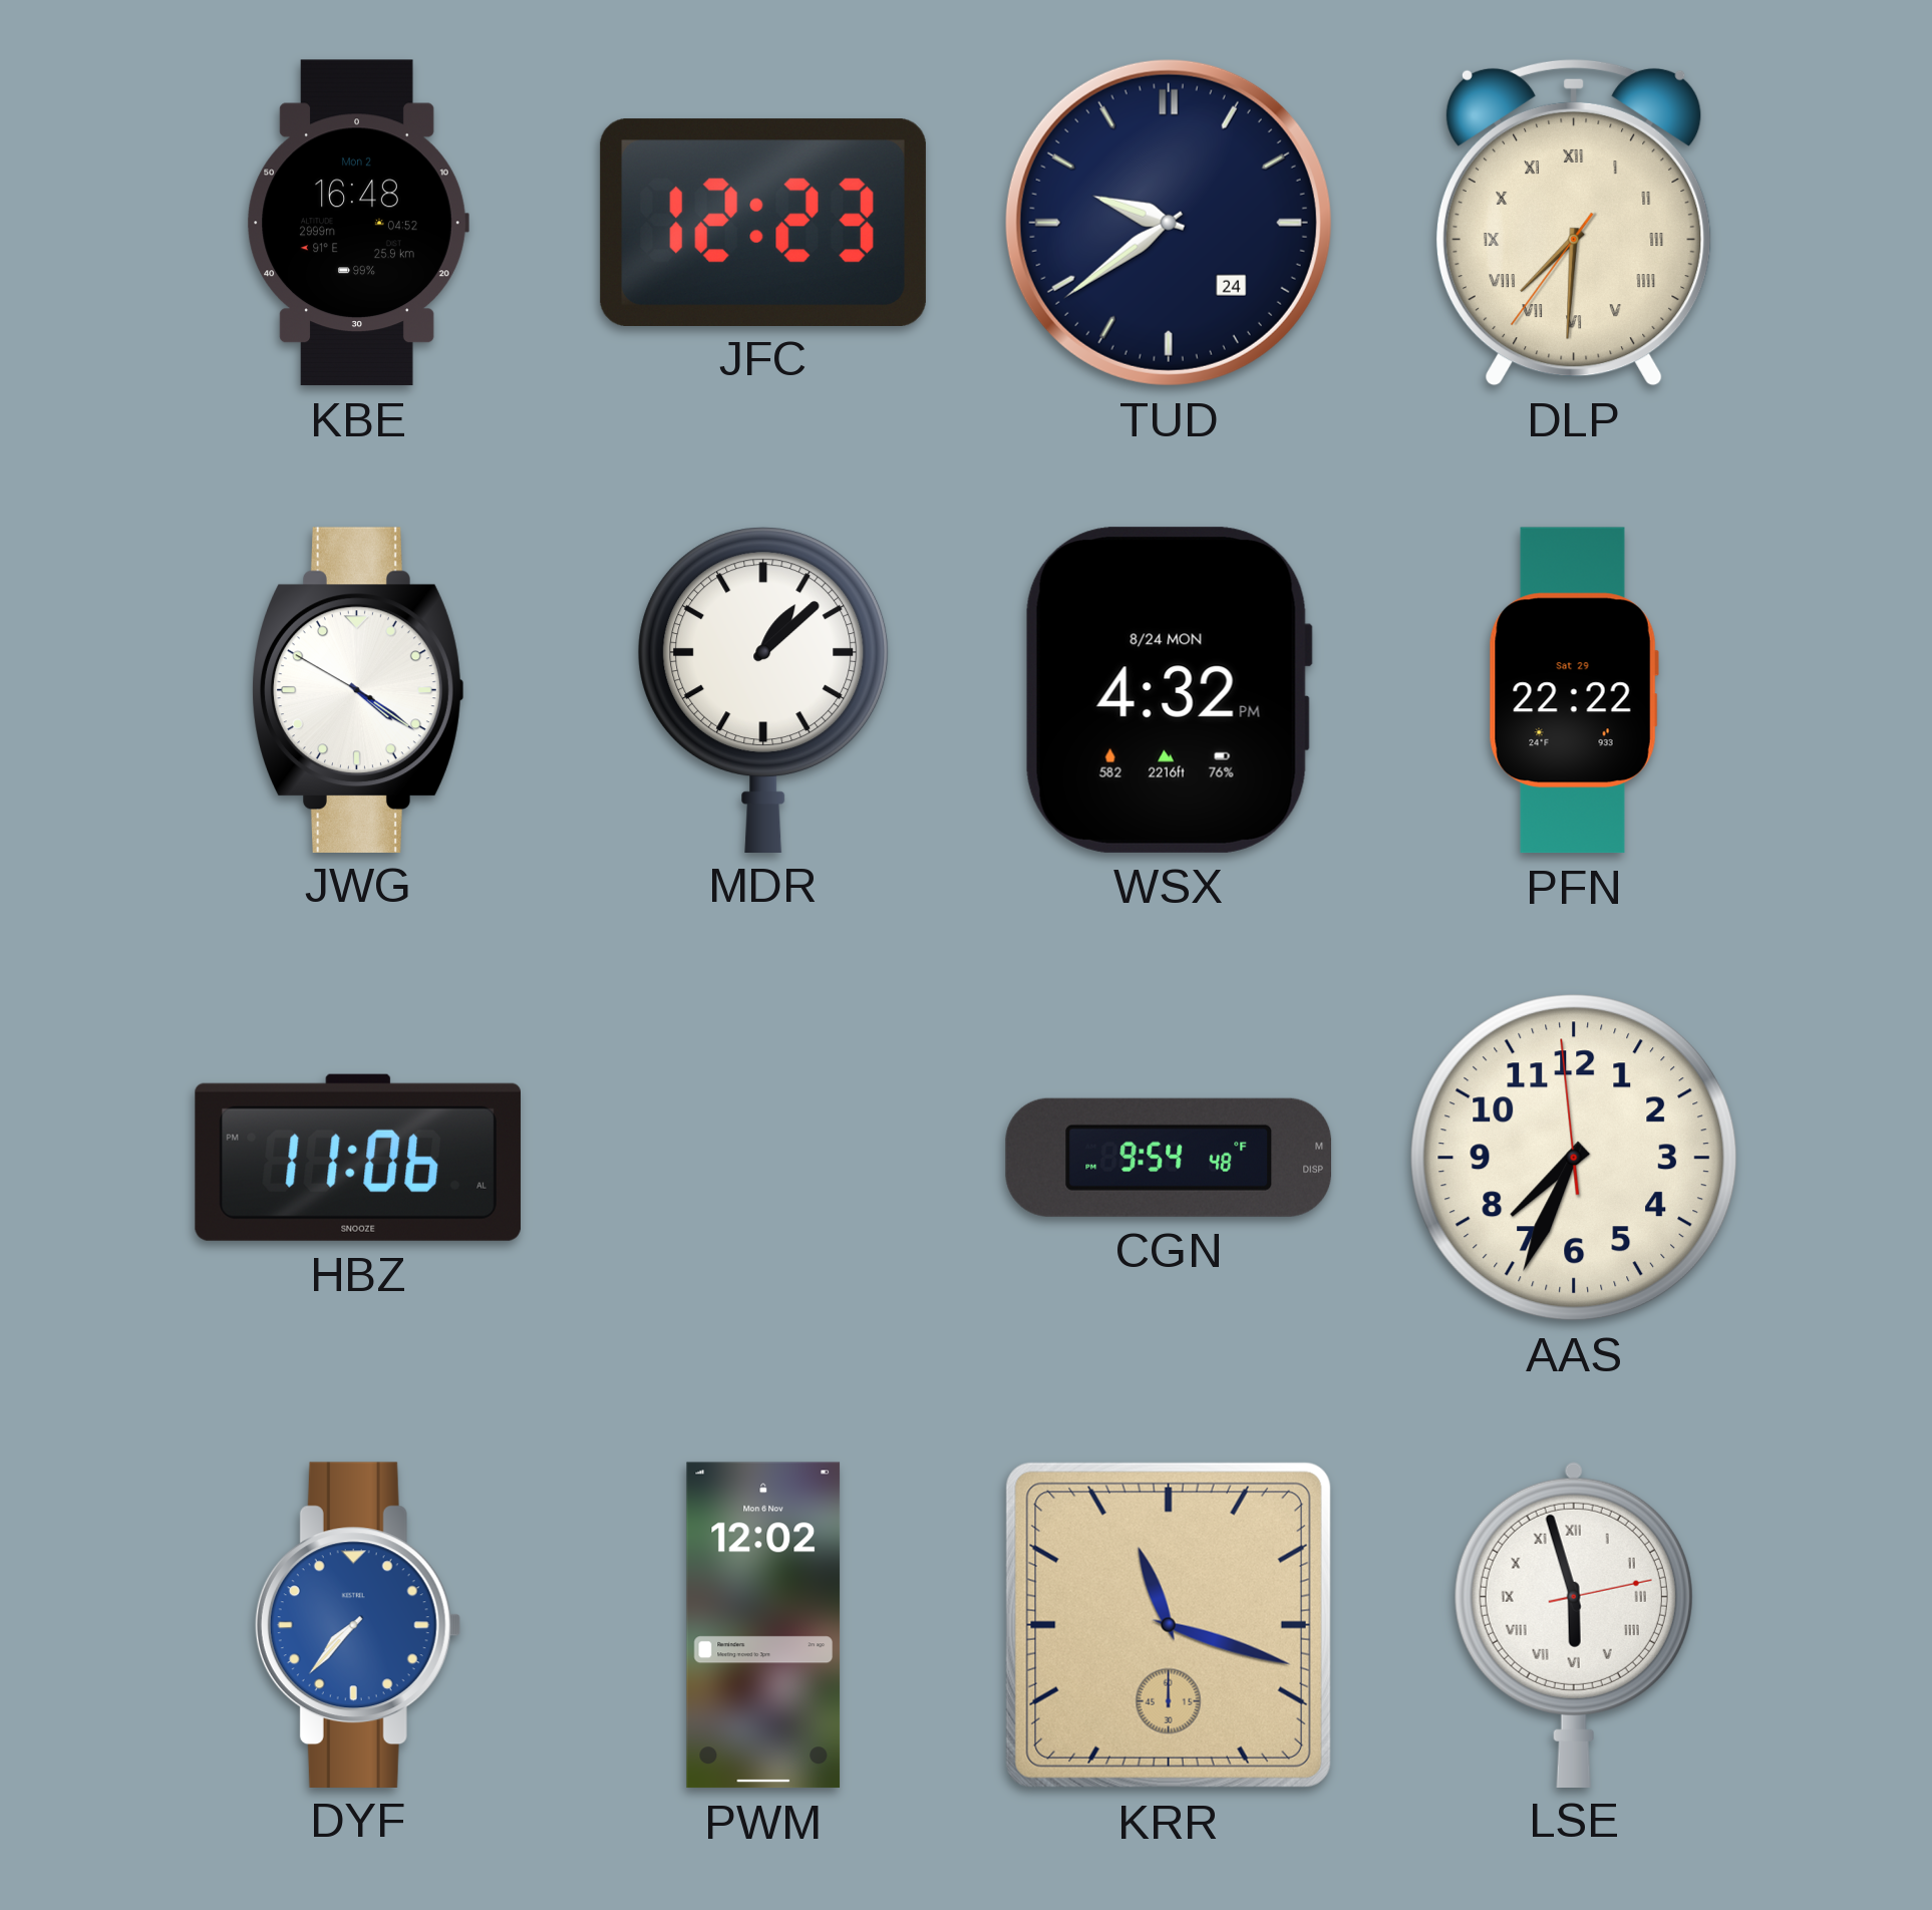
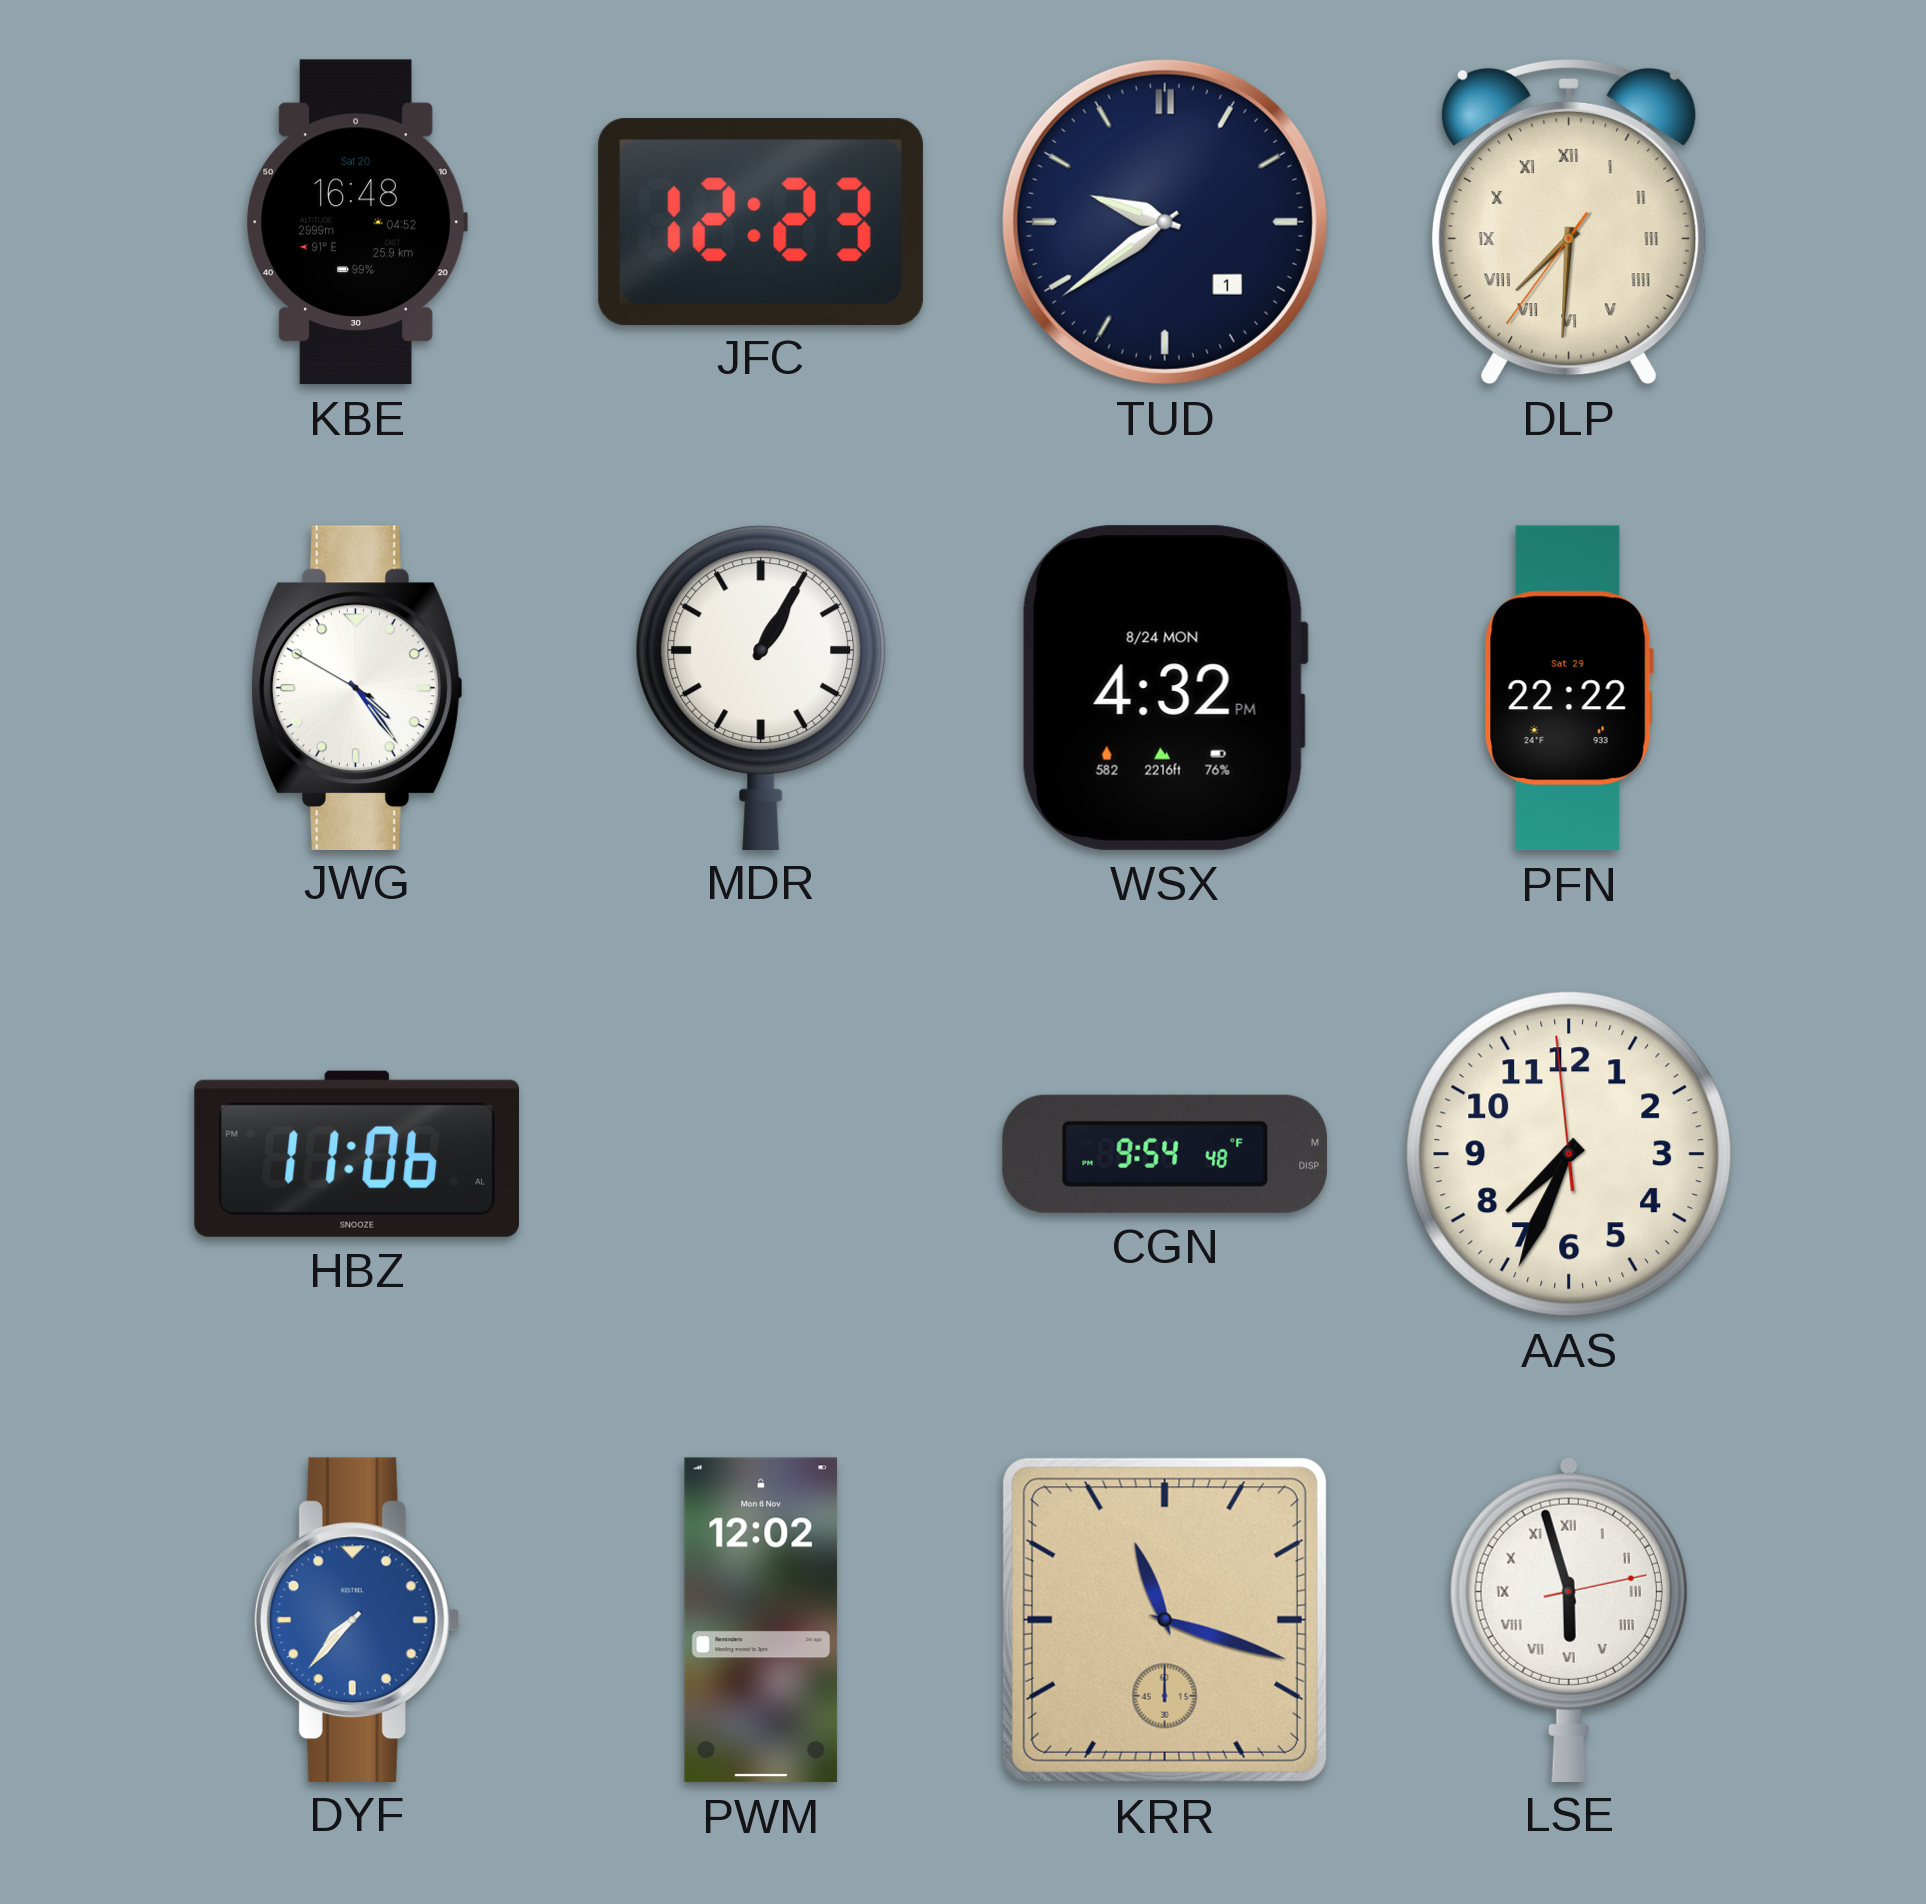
KBE date: Mon 2 -> Sat 20
TUD date: 24 -> 1
JWG: 4:20 -> 4:23
MDR: 1:08 -> 1:05
